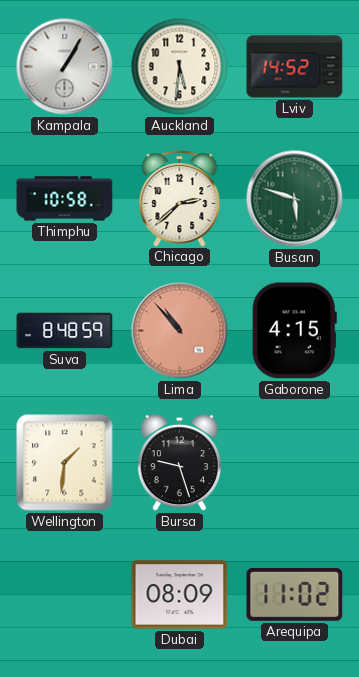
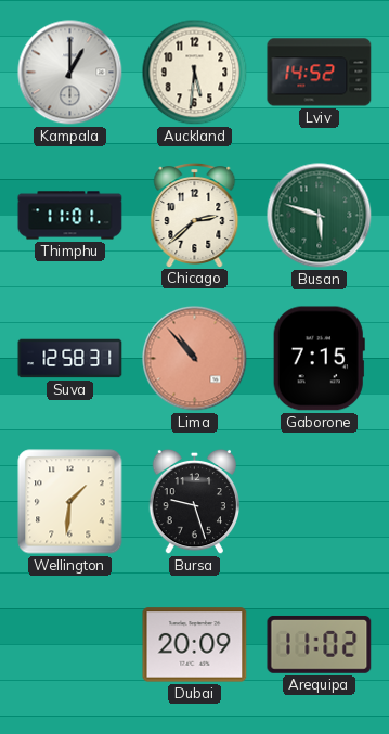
Kampala: 1:05 -> 1:00
Thimphu: 10:58 -> 11:01
Suva: 8:48 -> 12:58
Gaborone: 4:15 -> 7:15
Dubai: 08:09 -> 20:09
